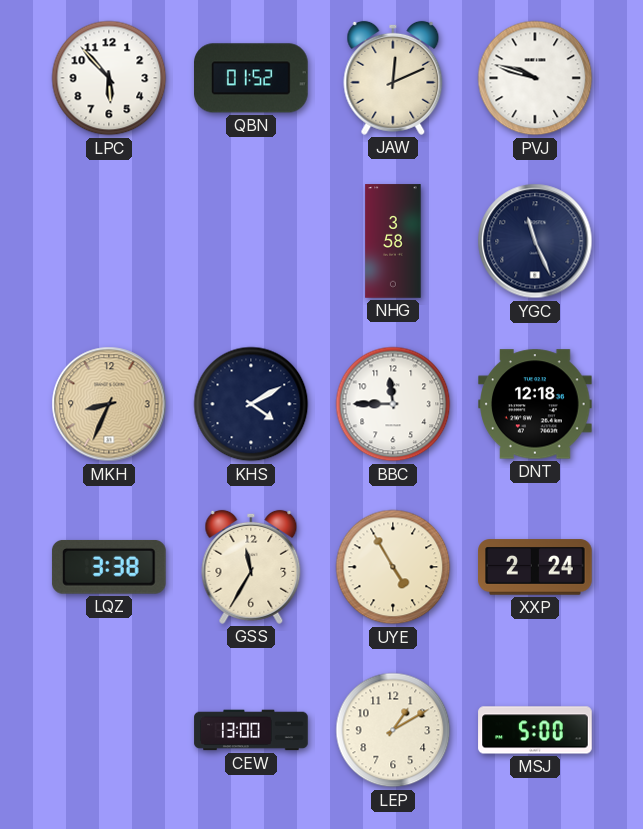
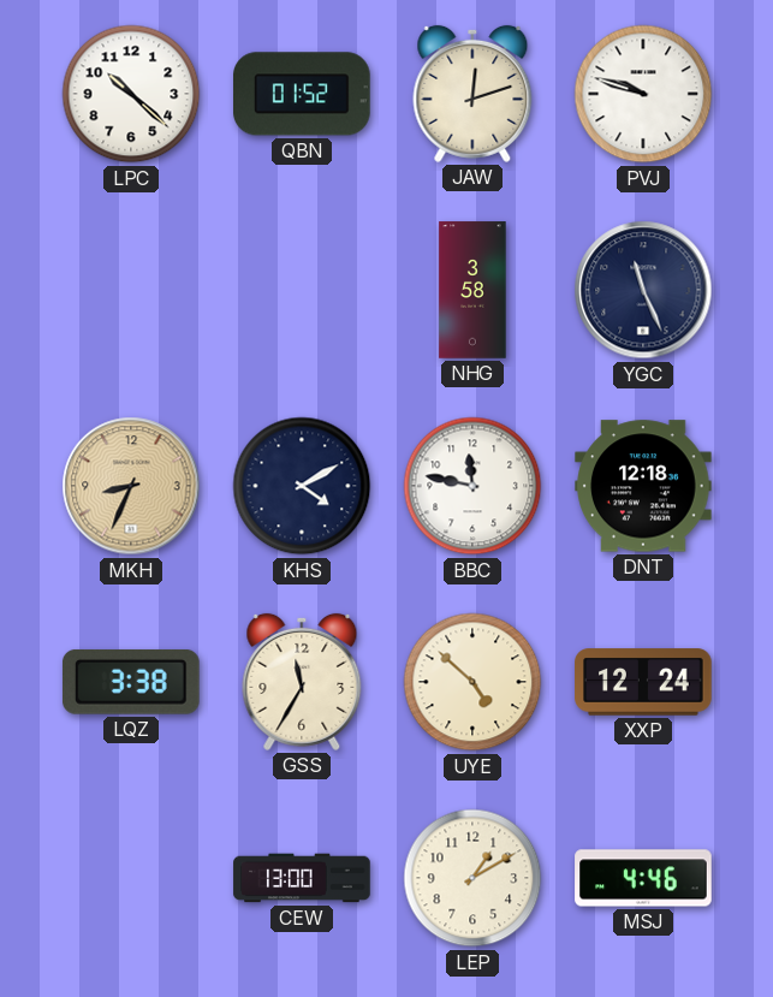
LPC: 5:53 -> 10:22
JAW: 12:11 -> 12:12
BBC: 11:45 -> 11:47
UYE: 4:55 -> 4:52
XXP: 2:24 -> 12:24
MSJ: 5:00 -> 4:46
